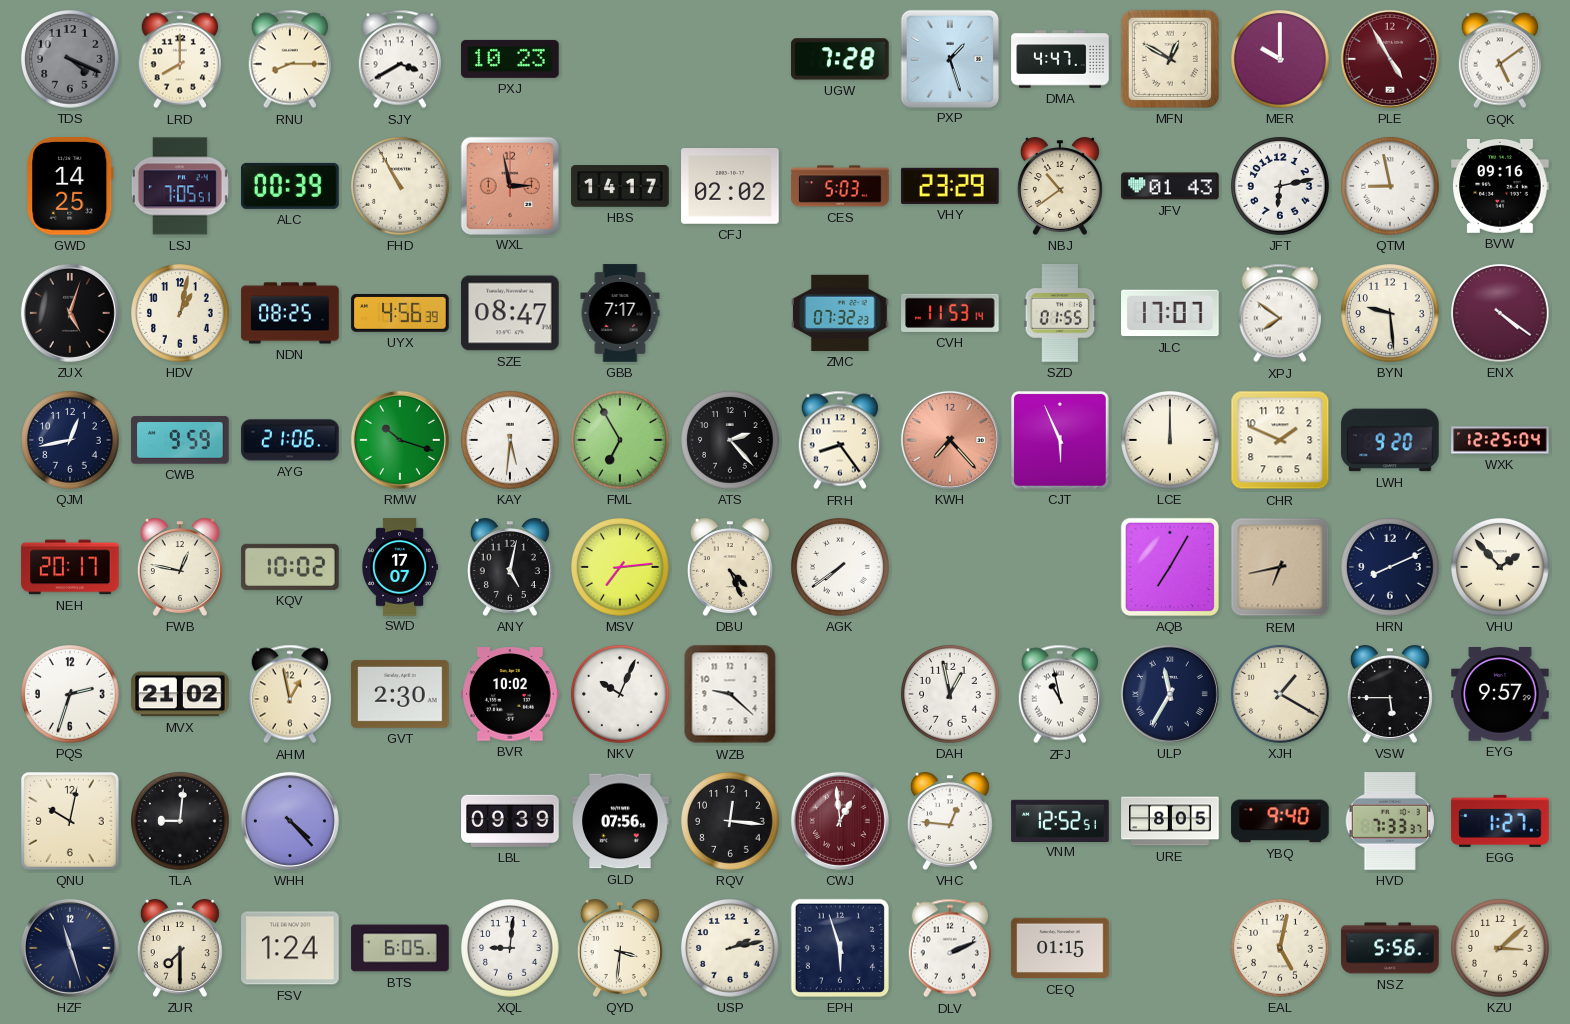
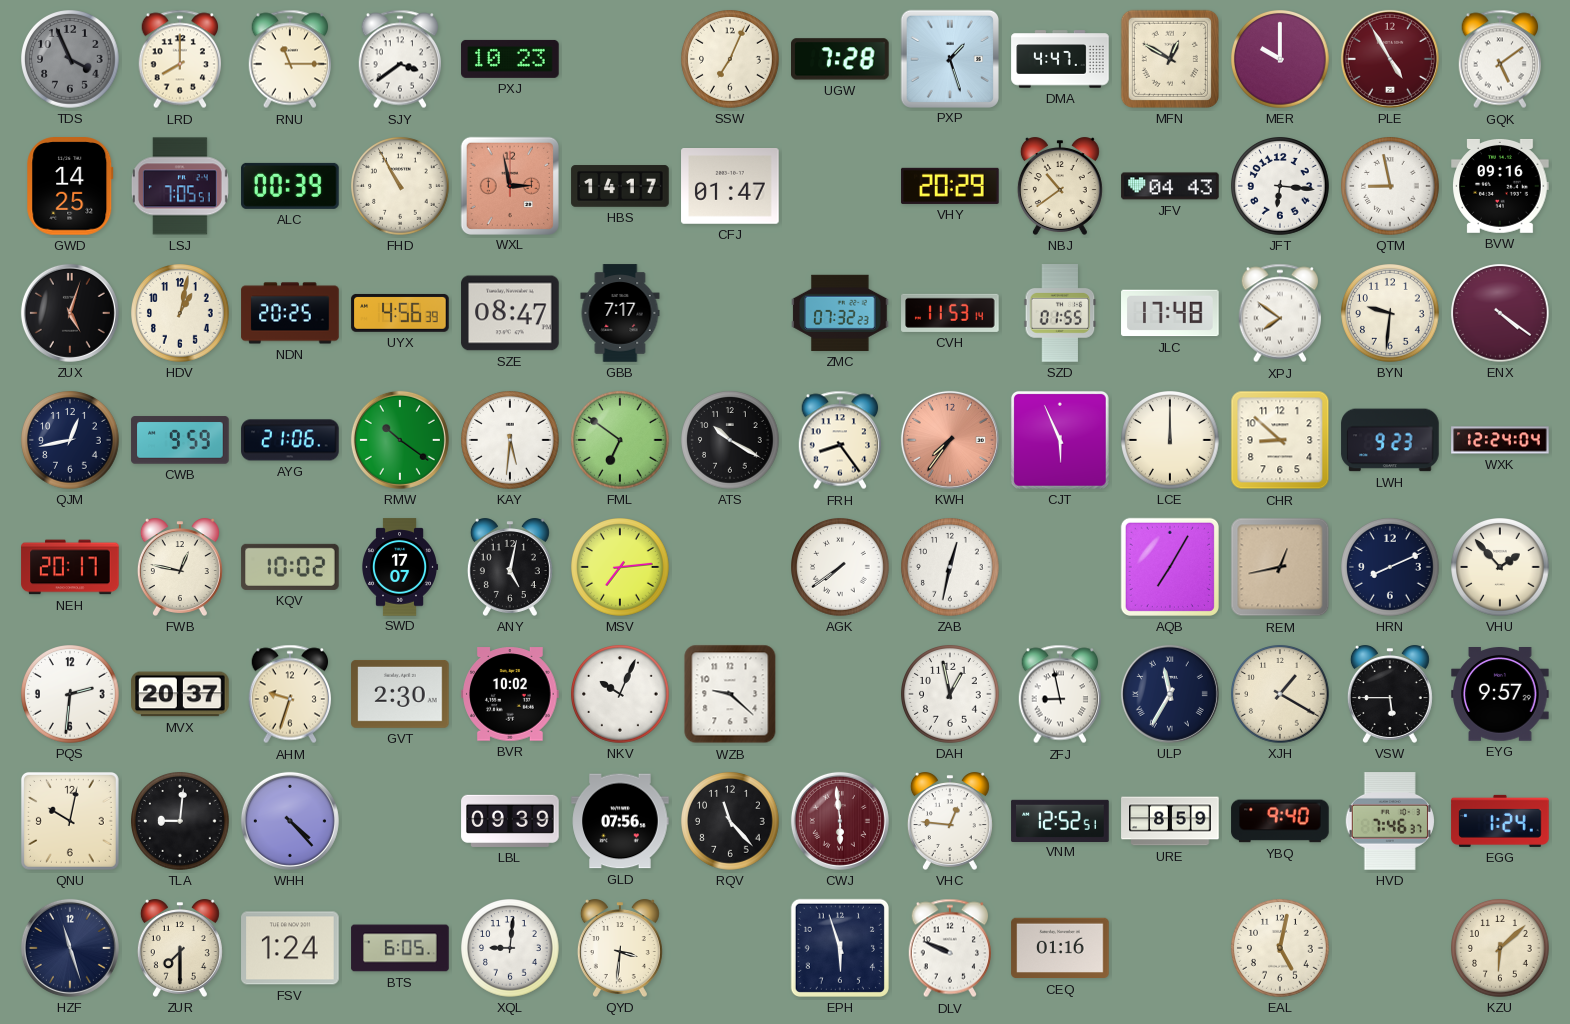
TDS: 4:19 -> 3:56
RNU: 8:15 -> 11:15
SJY: 3:40 -> 3:39
SSW: none -> 7:04
CFJ: 02:02 -> 01:47
CES: 5:03 -> none
VHY: 23:29 -> 20:29
JFV: 01:43 -> 04:43
JFT: 6:13 -> 6:16
NDN: 08:25 -> 20:25
JLC: 17:07 -> 17:48
BYN: 9:29 -> 9:31
RMW: 10:18 -> 10:21
FML: 6:55 -> 6:51
ATS: 2:23 -> 10:20
KWH: 7:23 -> 7:36
CHR: 1:49 -> 8:52
LWH: 9:20 -> 9:23
WXK: 12:25 -> 12:24
DBU: 4:26 -> none
ZAB: none -> 12:32
REM: 6:43 -> 12:43
PQS: 2:33 -> 2:31
MVX: 21:02 -> 20:37
AHM: 12:58 -> 9:33
ZFJ: 10:58 -> 8:58
RQV: 12:16 -> 11:23
CWJ: 12:59 -> 5:59
URE: 8:05 -> 8:59
HVD: 7:33 -> 7:46
EGG: 1:27 -> 1:24
USP: 2:13 -> none
DLV: 2:11 -> 9:49
CEQ: 01:15 -> 01:16
NSZ: 5:56 -> none
KZU: 3:08 -> 6:08
